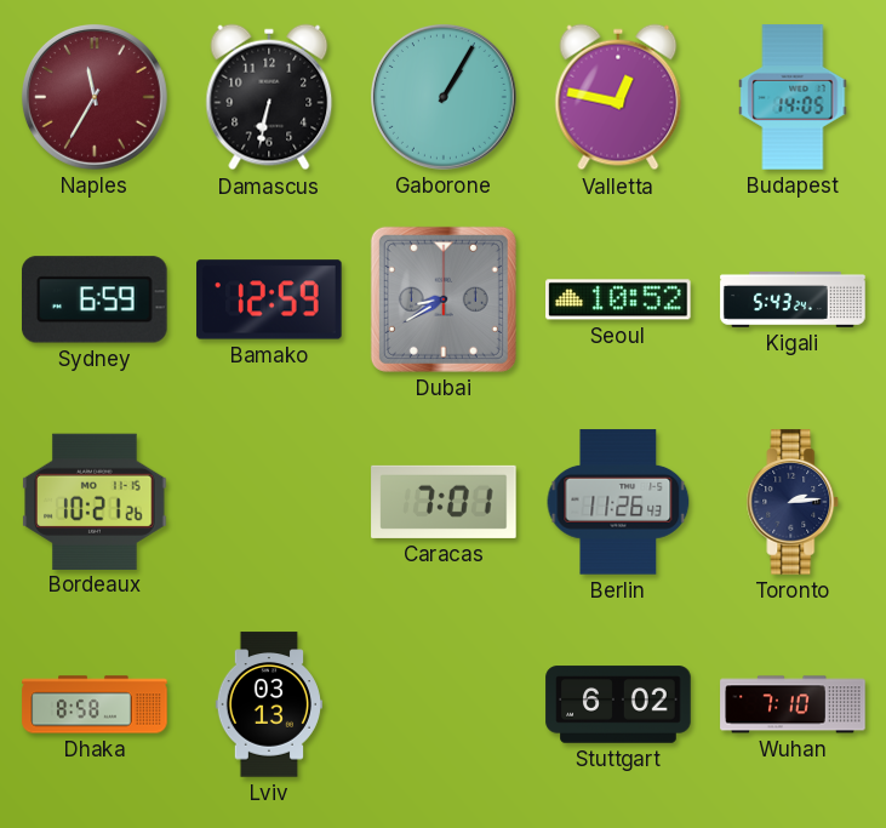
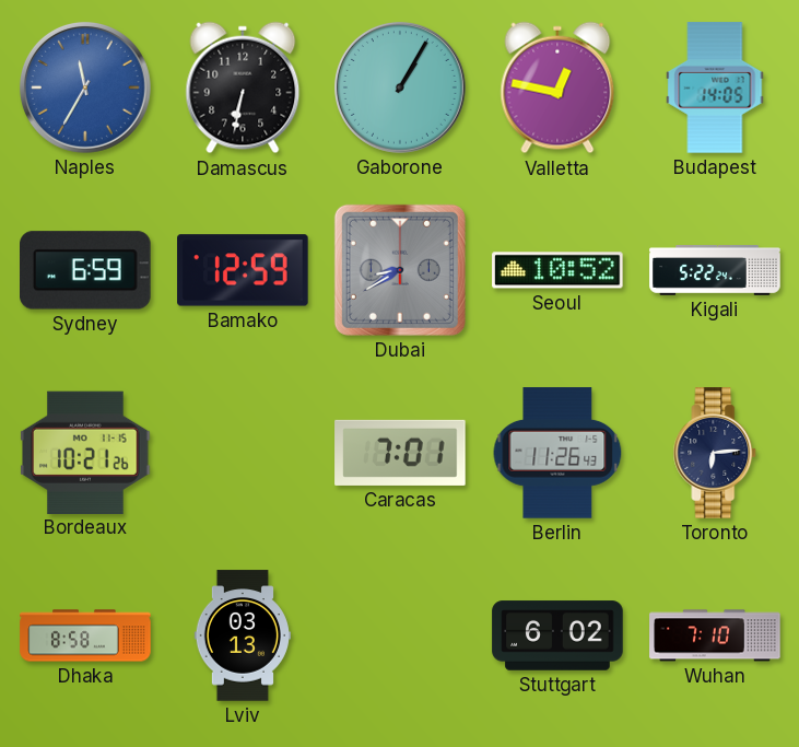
Naples dial: burgundy -> blue
Kigali: 5:43 -> 5:22
Toronto: 2:14 -> 6:14
